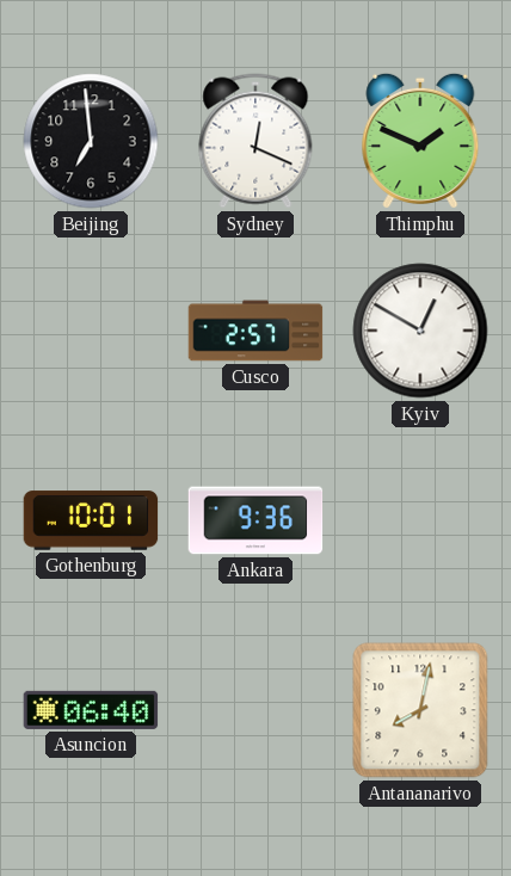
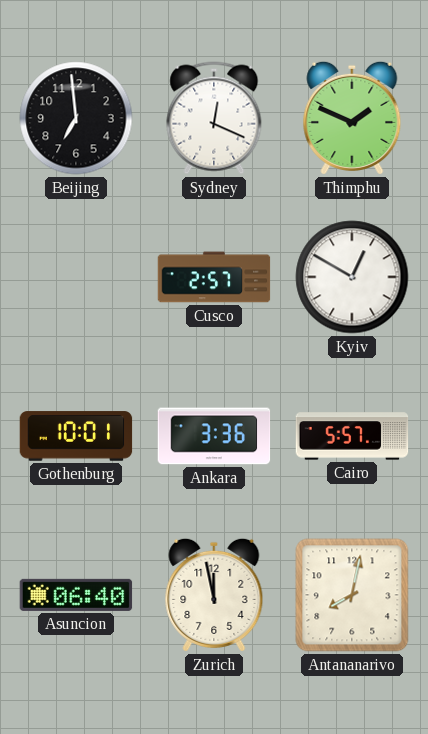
Ankara: 9:36 -> 3:36
Cairo: none -> 5:57
Zurich: none -> 11:58
